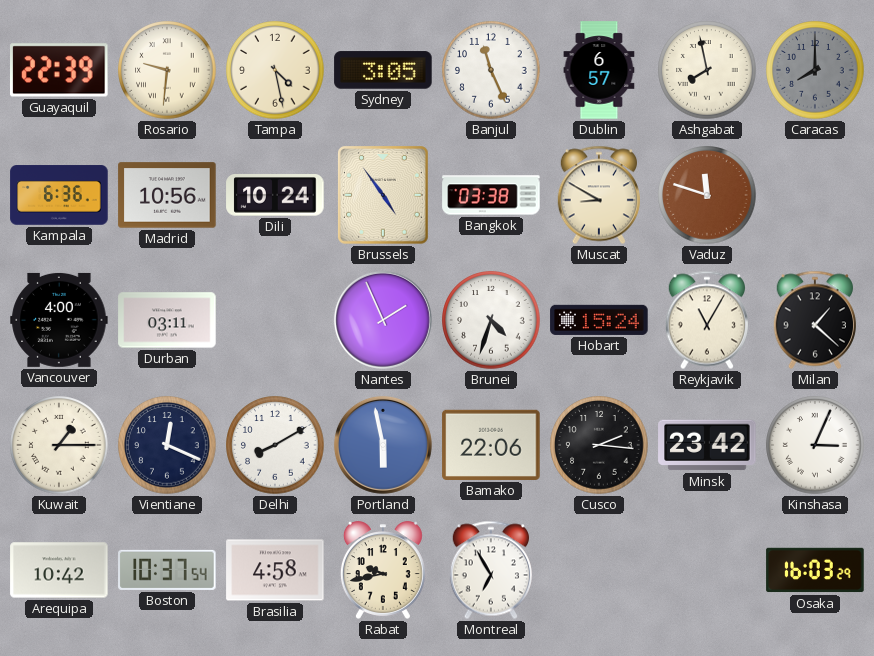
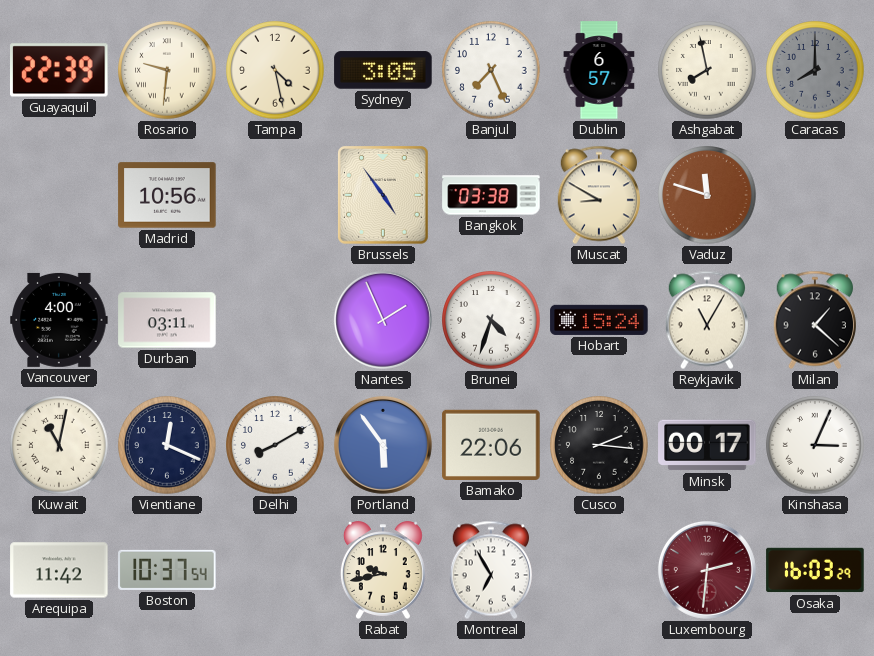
Banjul: 11:26 -> 7:26
Kampala: 6:36 -> none
Dili: 10:24 -> none
Kuwait: 1:15 -> 11:02
Portland: 5:58 -> 5:54
Minsk: 23:42 -> 00:17
Arequipa: 10:42 -> 11:42
Brasilia: 4:58 -> none
Luxembourg: none -> 2:31
